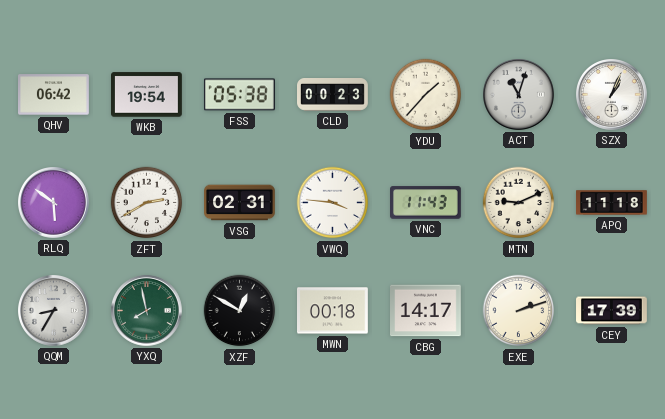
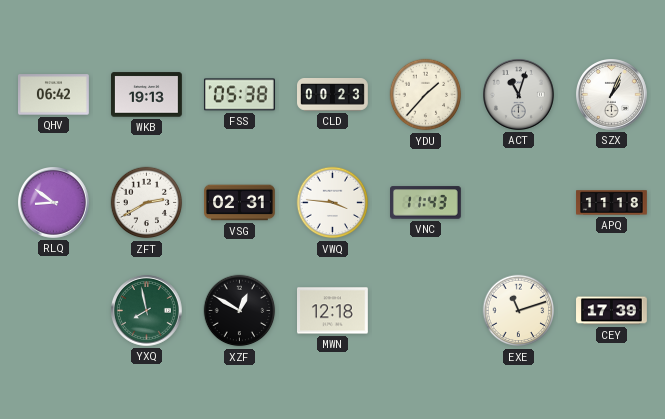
WKB: 19:54 -> 19:13
RLQ: 5:51 -> 8:51
MTN: 9:11 -> none
QQM: 8:35 -> none
MWN: 00:18 -> 12:18
CBG: 14:17 -> none
EXE: 2:12 -> 11:12
